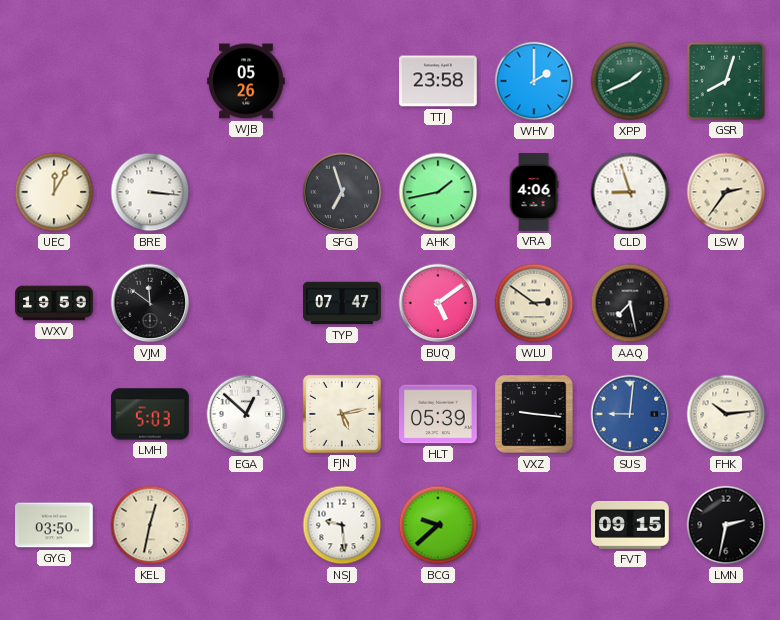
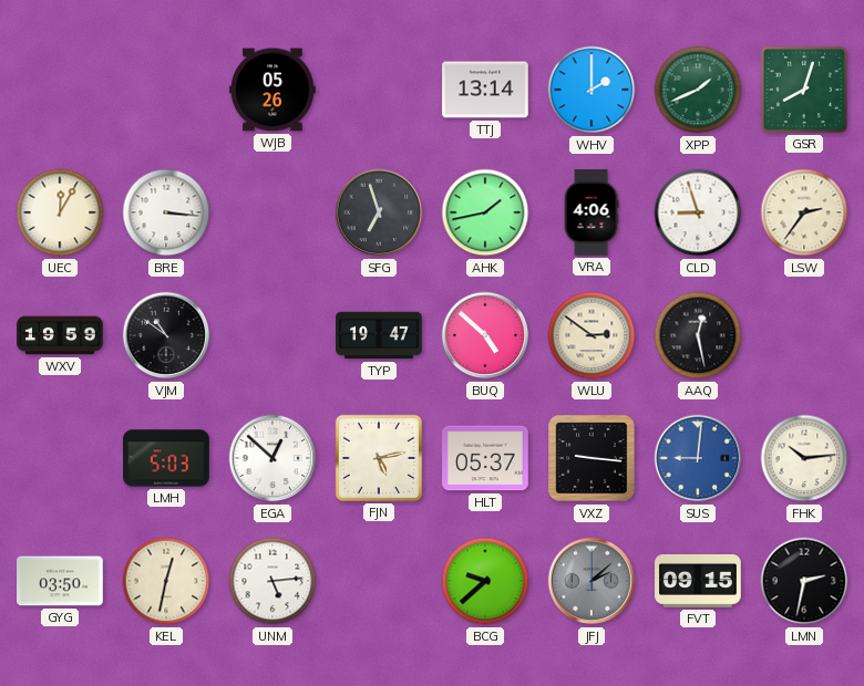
TTJ: 23:58 -> 13:14
VJM: 11:51 -> 10:51
TYP: 07:47 -> 19:47
BUQ: 5:09 -> 4:52
AAQ: 7:28 -> 12:28
HLT: 05:39 -> 05:37
UNM: none -> 5:14
NSJ: 9:29 -> none
JFJ: none -> 2:08
